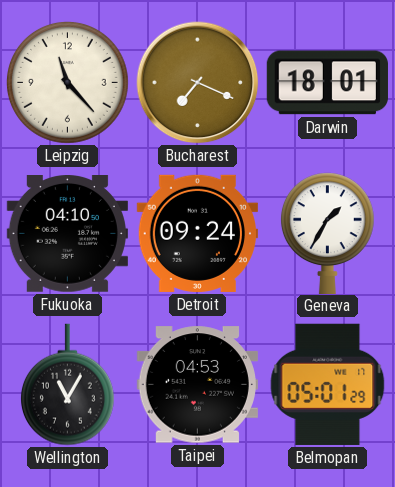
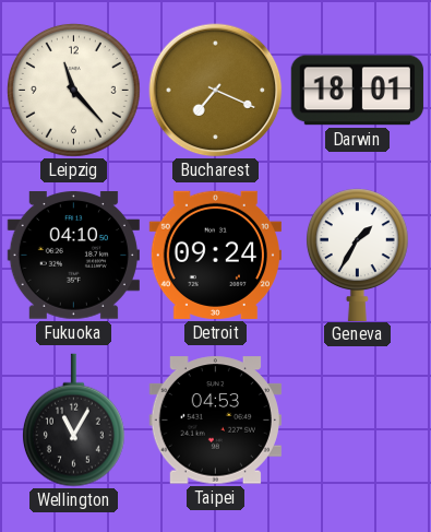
Belmopan: 05:01 -> none
